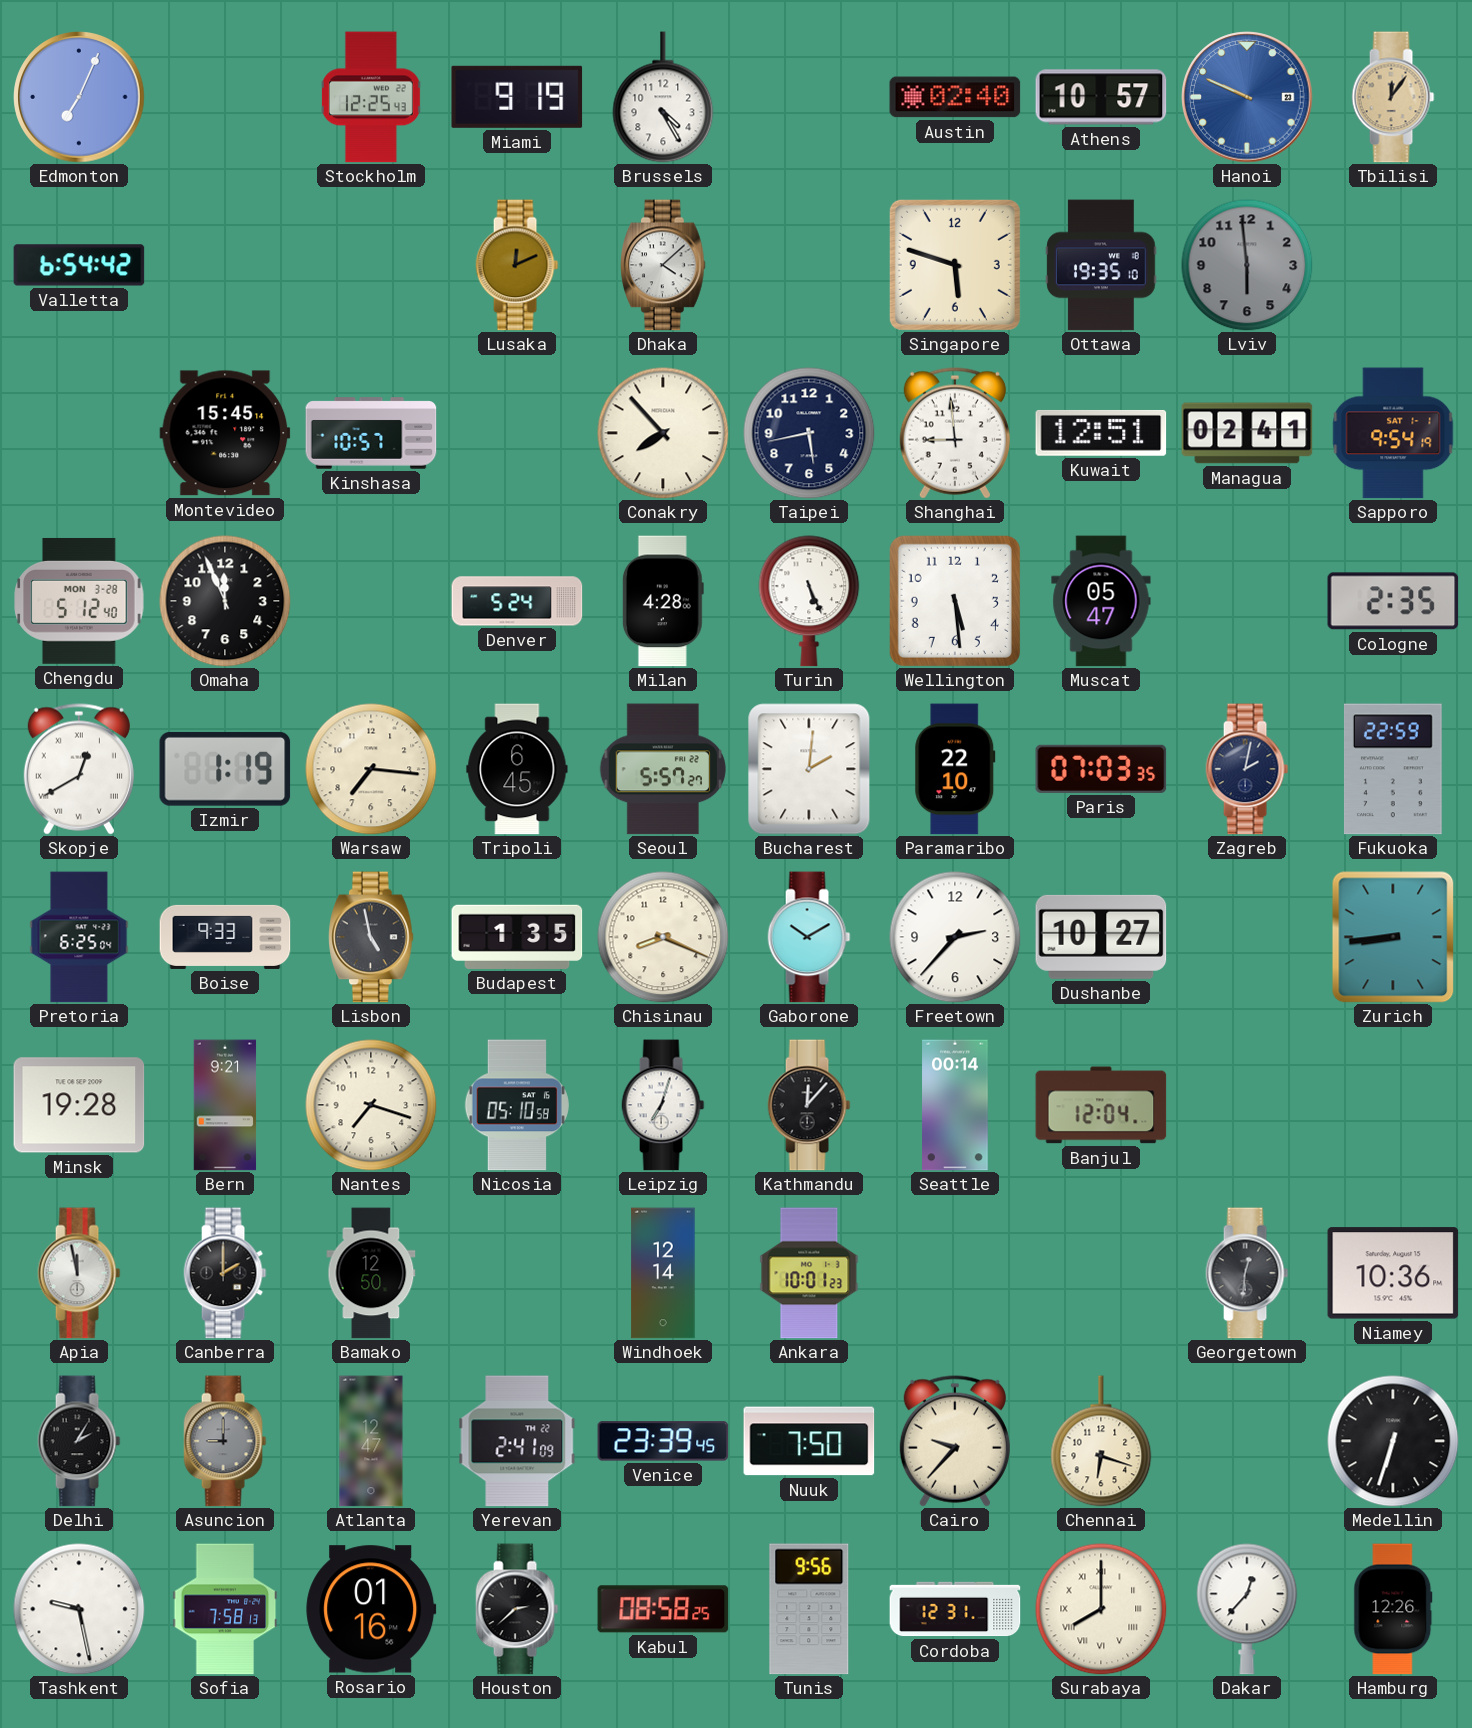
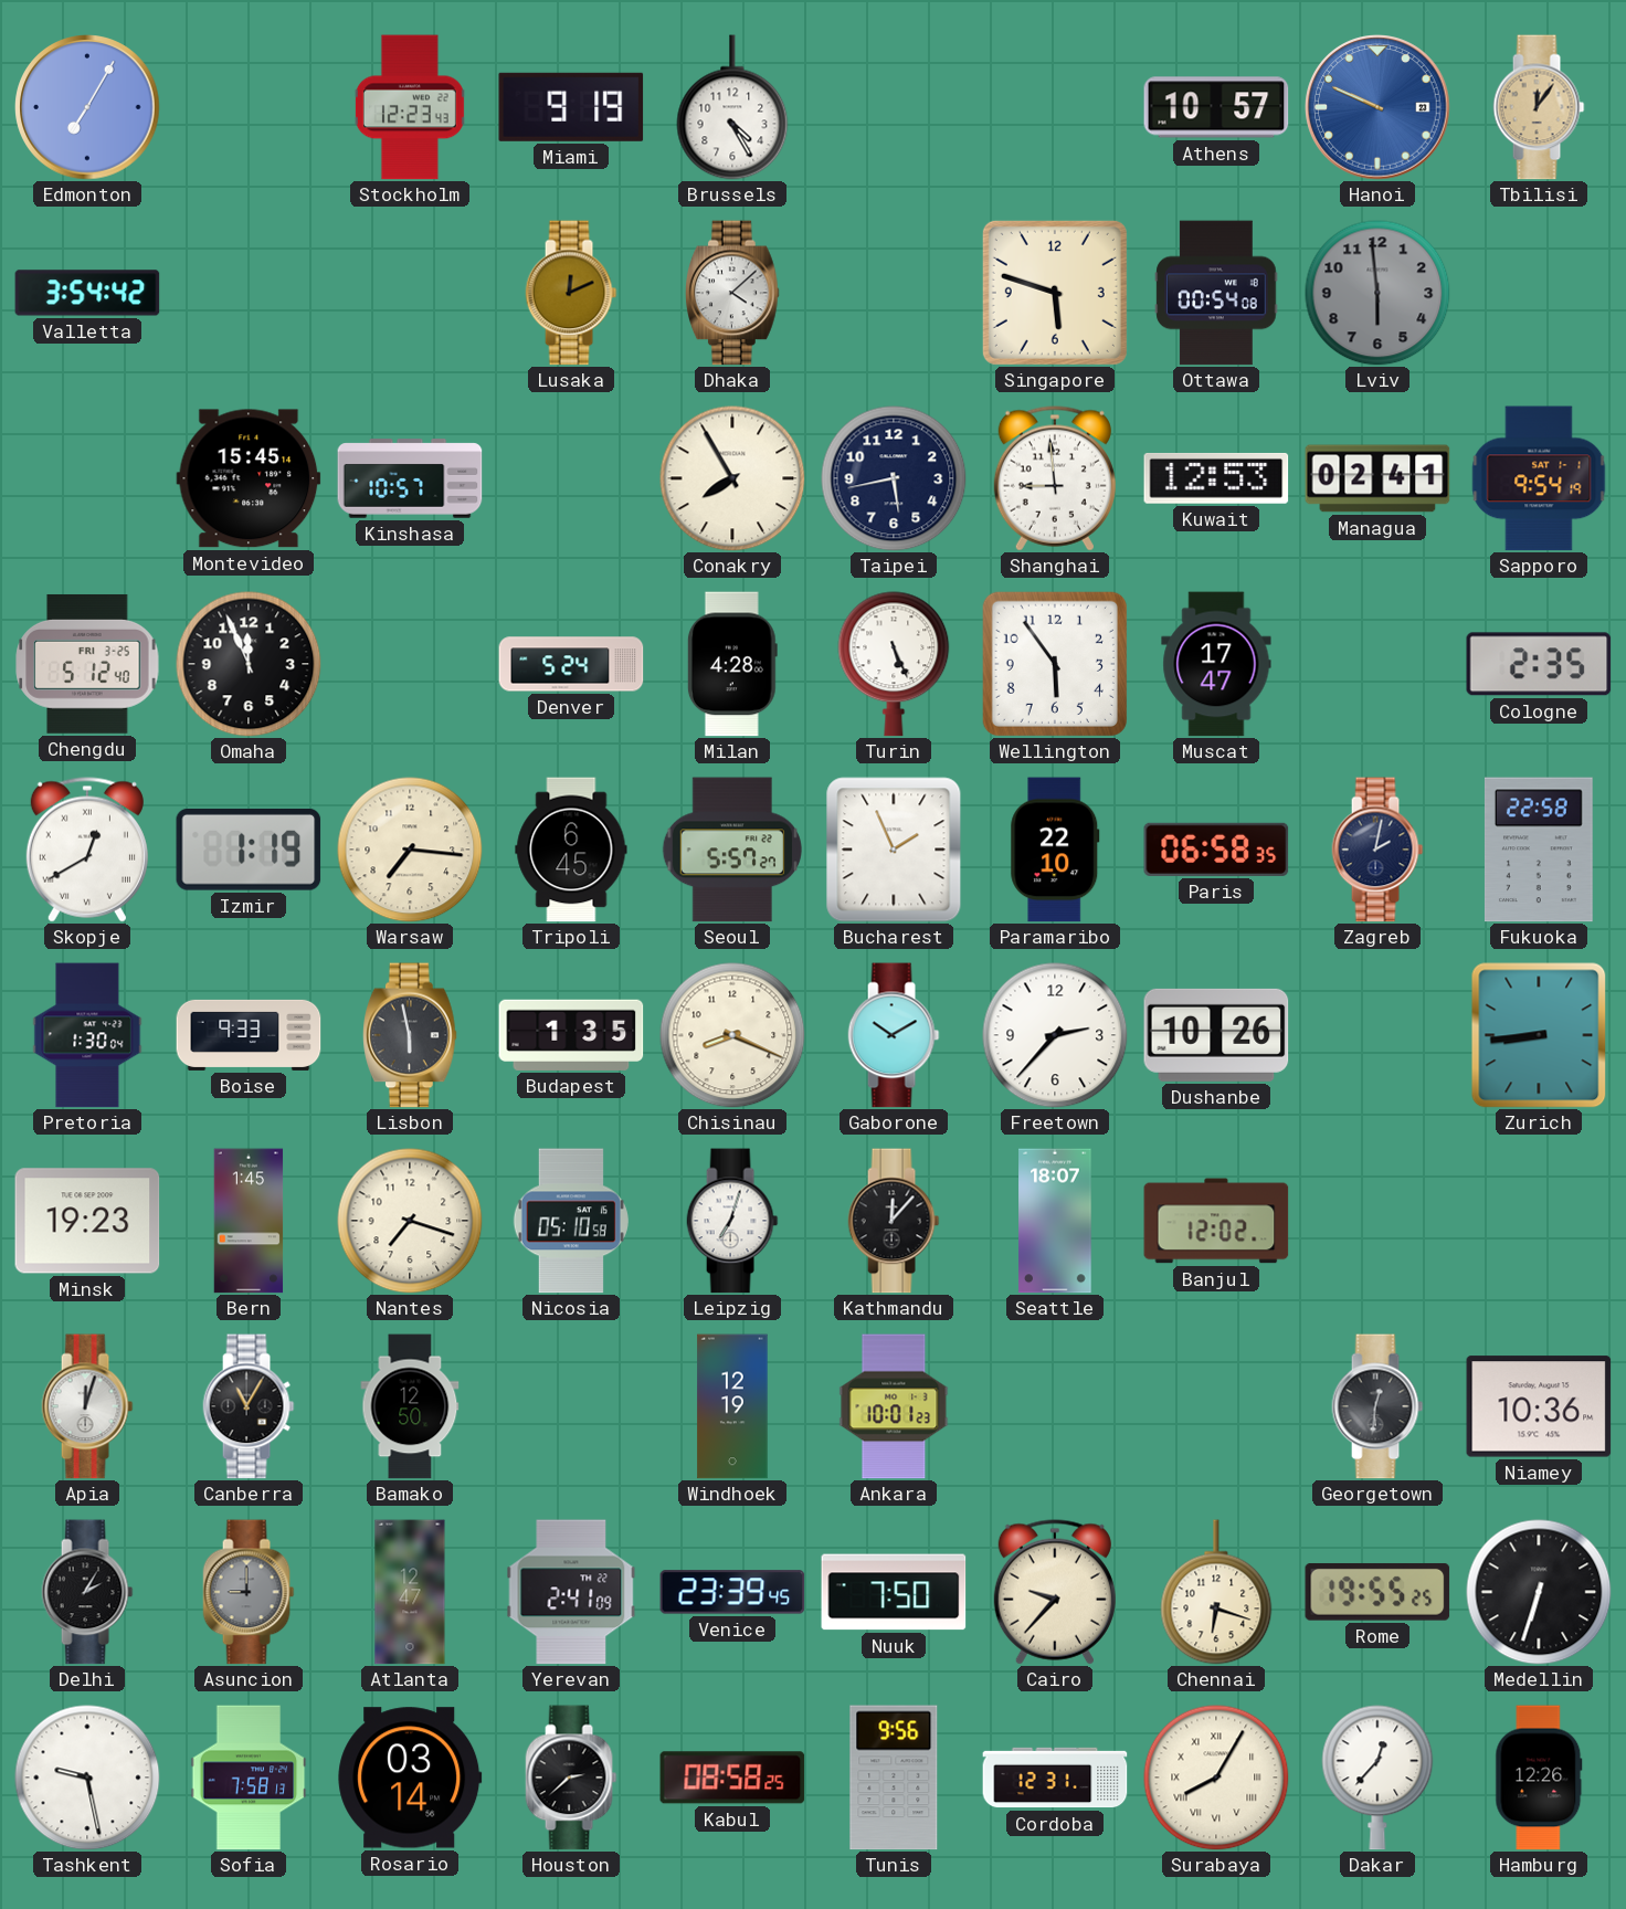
Edmonton: 7:04 -> 7:05
Stockholm: 12:25 -> 12:23
Austin: 02:40 -> none
Valletta: 6:54 -> 3:54
Ottawa: 19:35 -> 00:54
Conakry: 7:53 -> 7:55
Kuwait: 12:51 -> 12:53
Chengdu date: MON 3-28 -> FRI 3-25
Wellington: 5:29 -> 5:54
Muscat: 05:47 -> 17:47
Bucharest: 2:01 -> 1:56
Paris: 07:03 -> 06:58
Fukuoka: 22:59 -> 22:58
Pretoria: 6:25 -> 1:30
Lisbon: 4:58 -> 5:58
Dushanbe: 10:27 -> 10:26
Minsk: 19:28 -> 19:23
Bern: 9:21 -> 1:45
Seattle: 00:14 -> 18:07
Banjul: 12:04 -> 12:02
Apia: 11:58 -> 12:03
Canberra: 2:00 -> 11:05
Windhoek: 12:14 -> 12:19
Rome: none -> 19:55
Rosario: 01:16 -> 03:14
Surabaya: 8:00 -> 8:05
